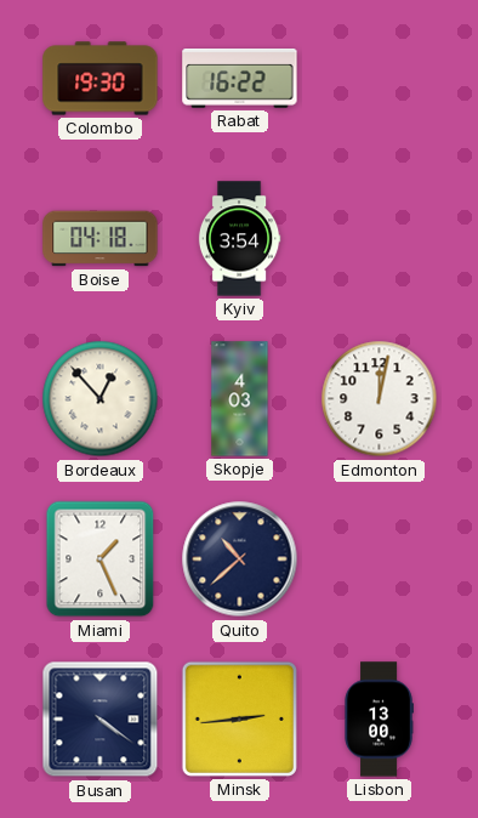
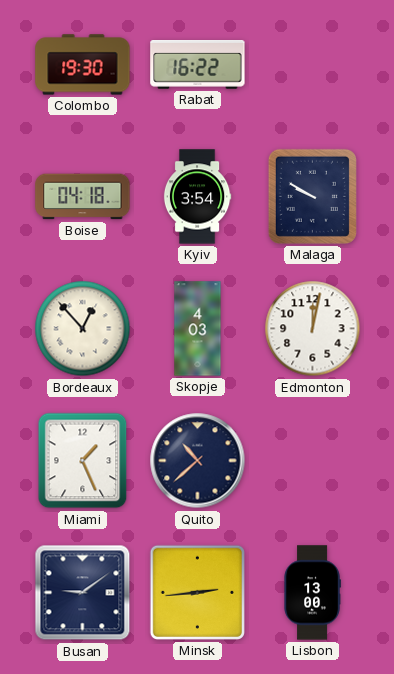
Malaga: none -> 9:50
Busan: 4:21 -> 9:09
